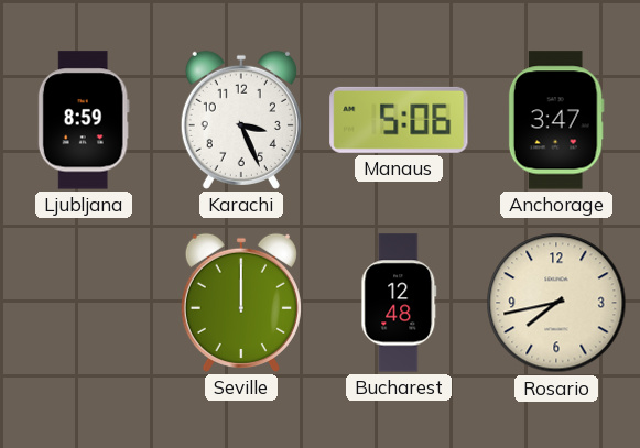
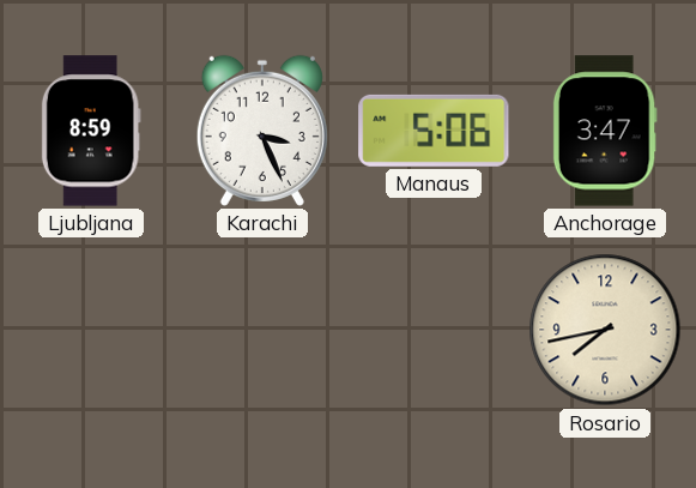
Seville: 12:00 -> none
Bucharest: 12:48 -> none
